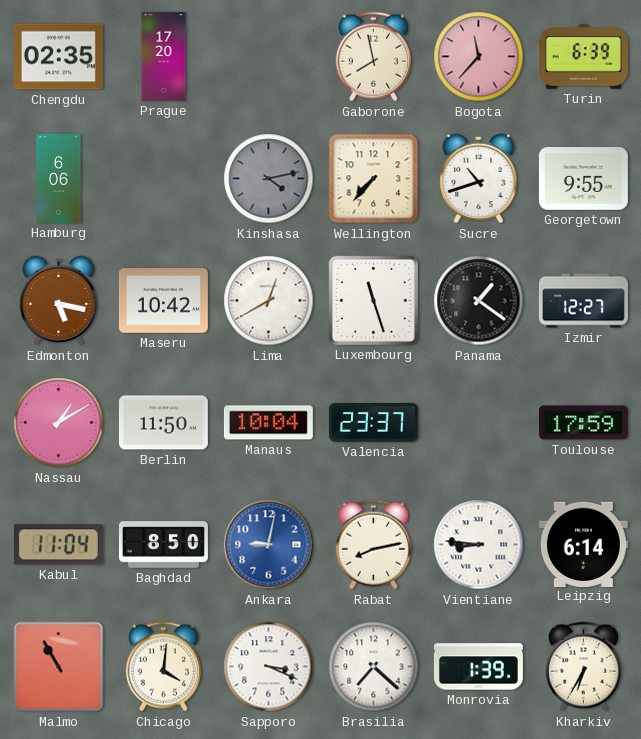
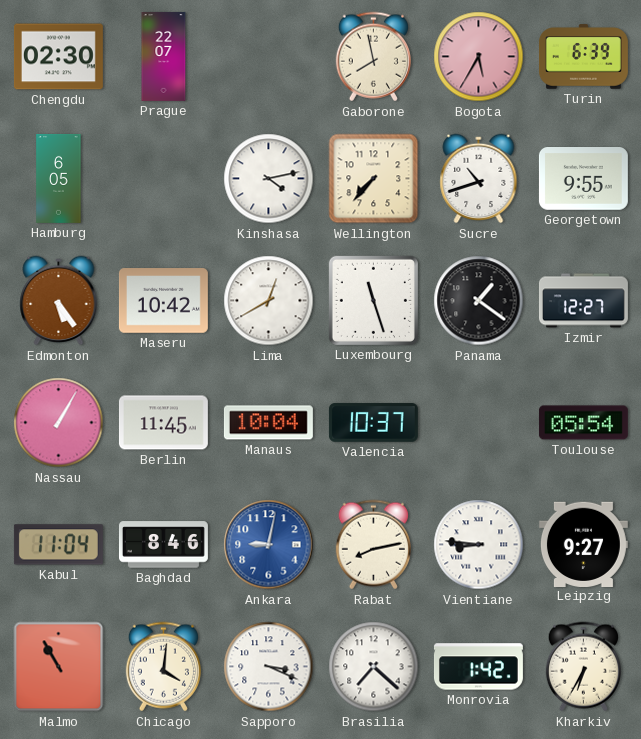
Chengdu: 02:35 -> 02:30
Prague: 17:20 -> 22:07
Bogota: 11:37 -> 5:35
Hamburg: 6:06 -> 6:05
Kinshasa dial: grey -> white
Edmonton: 5:17 -> 5:24
Nassau: 1:10 -> 1:05
Berlin: 11:50 -> 11:45
Valencia: 23:37 -> 10:37
Toulouse: 17:59 -> 05:54
Baghdad: 8:50 -> 8:46
Leipzig: 6:14 -> 9:27
Monrovia: 1:39 -> 1:42
